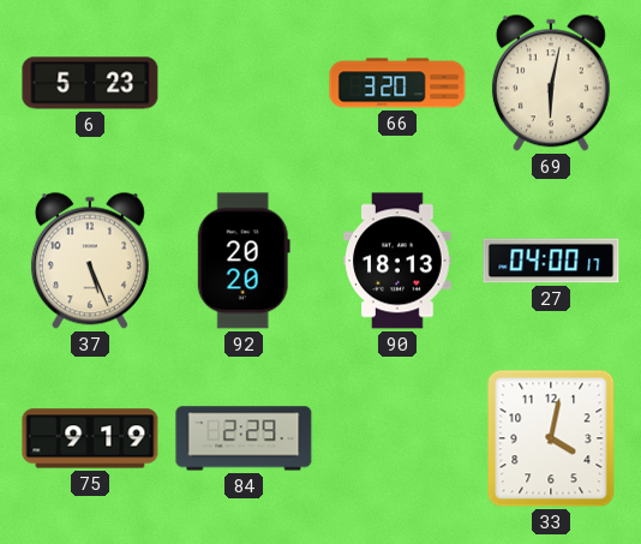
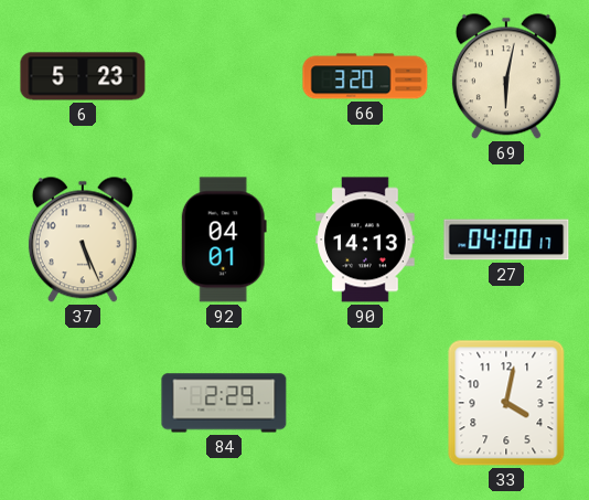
92: 20:20 -> 04:01
90: 18:13 -> 14:13
75: 9:19 -> none
